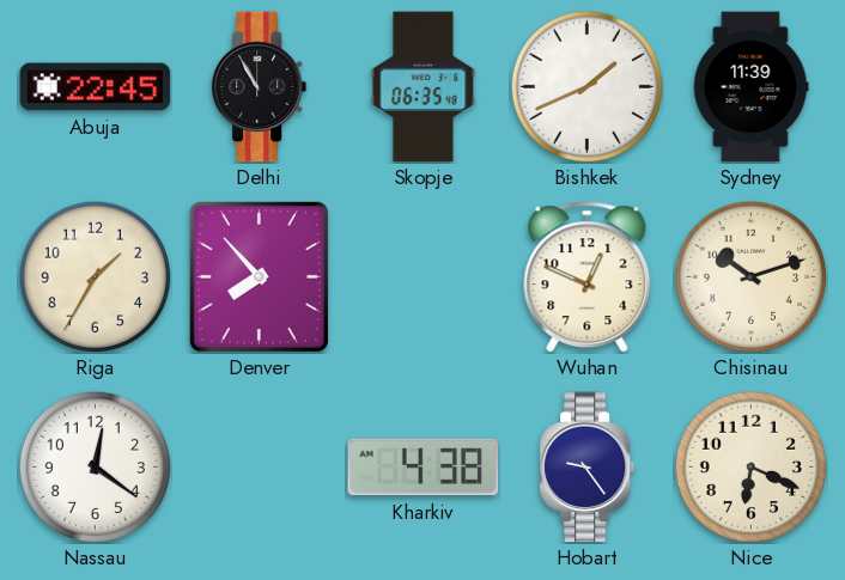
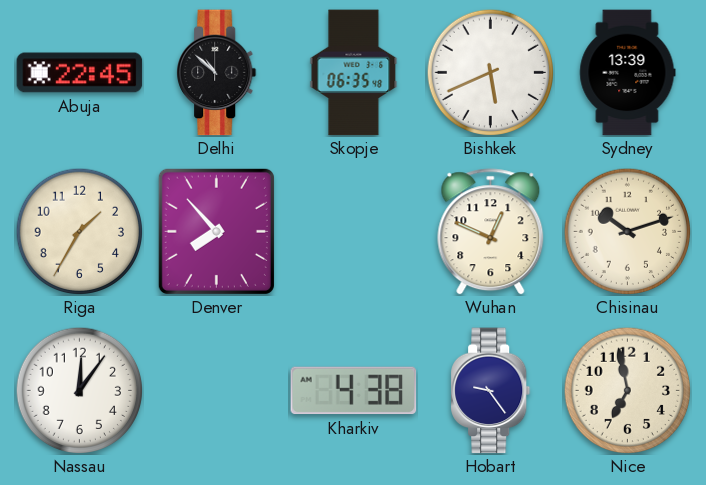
Delhi: 10:55 -> 10:52
Bishkek: 1:41 -> 5:41
Sydney: 11:39 -> 13:39
Nassau: 12:21 -> 12:06
Nice: 6:19 -> 6:58
